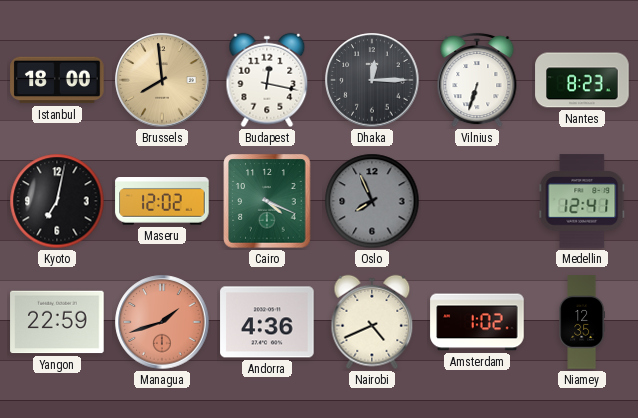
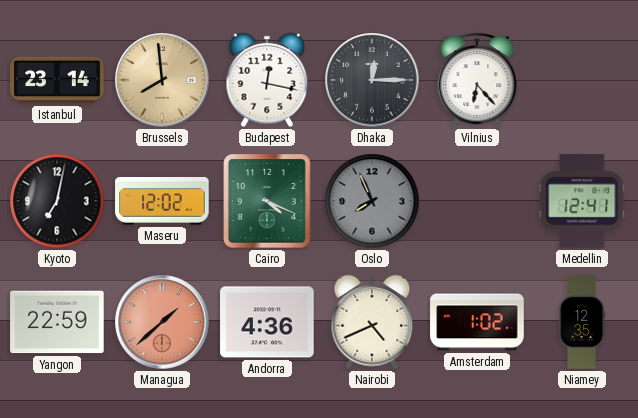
Istanbul: 18:00 -> 23:14
Vilnius: 6:33 -> 6:23
Nantes: 8:23 -> none
Managua: 1:42 -> 1:38
